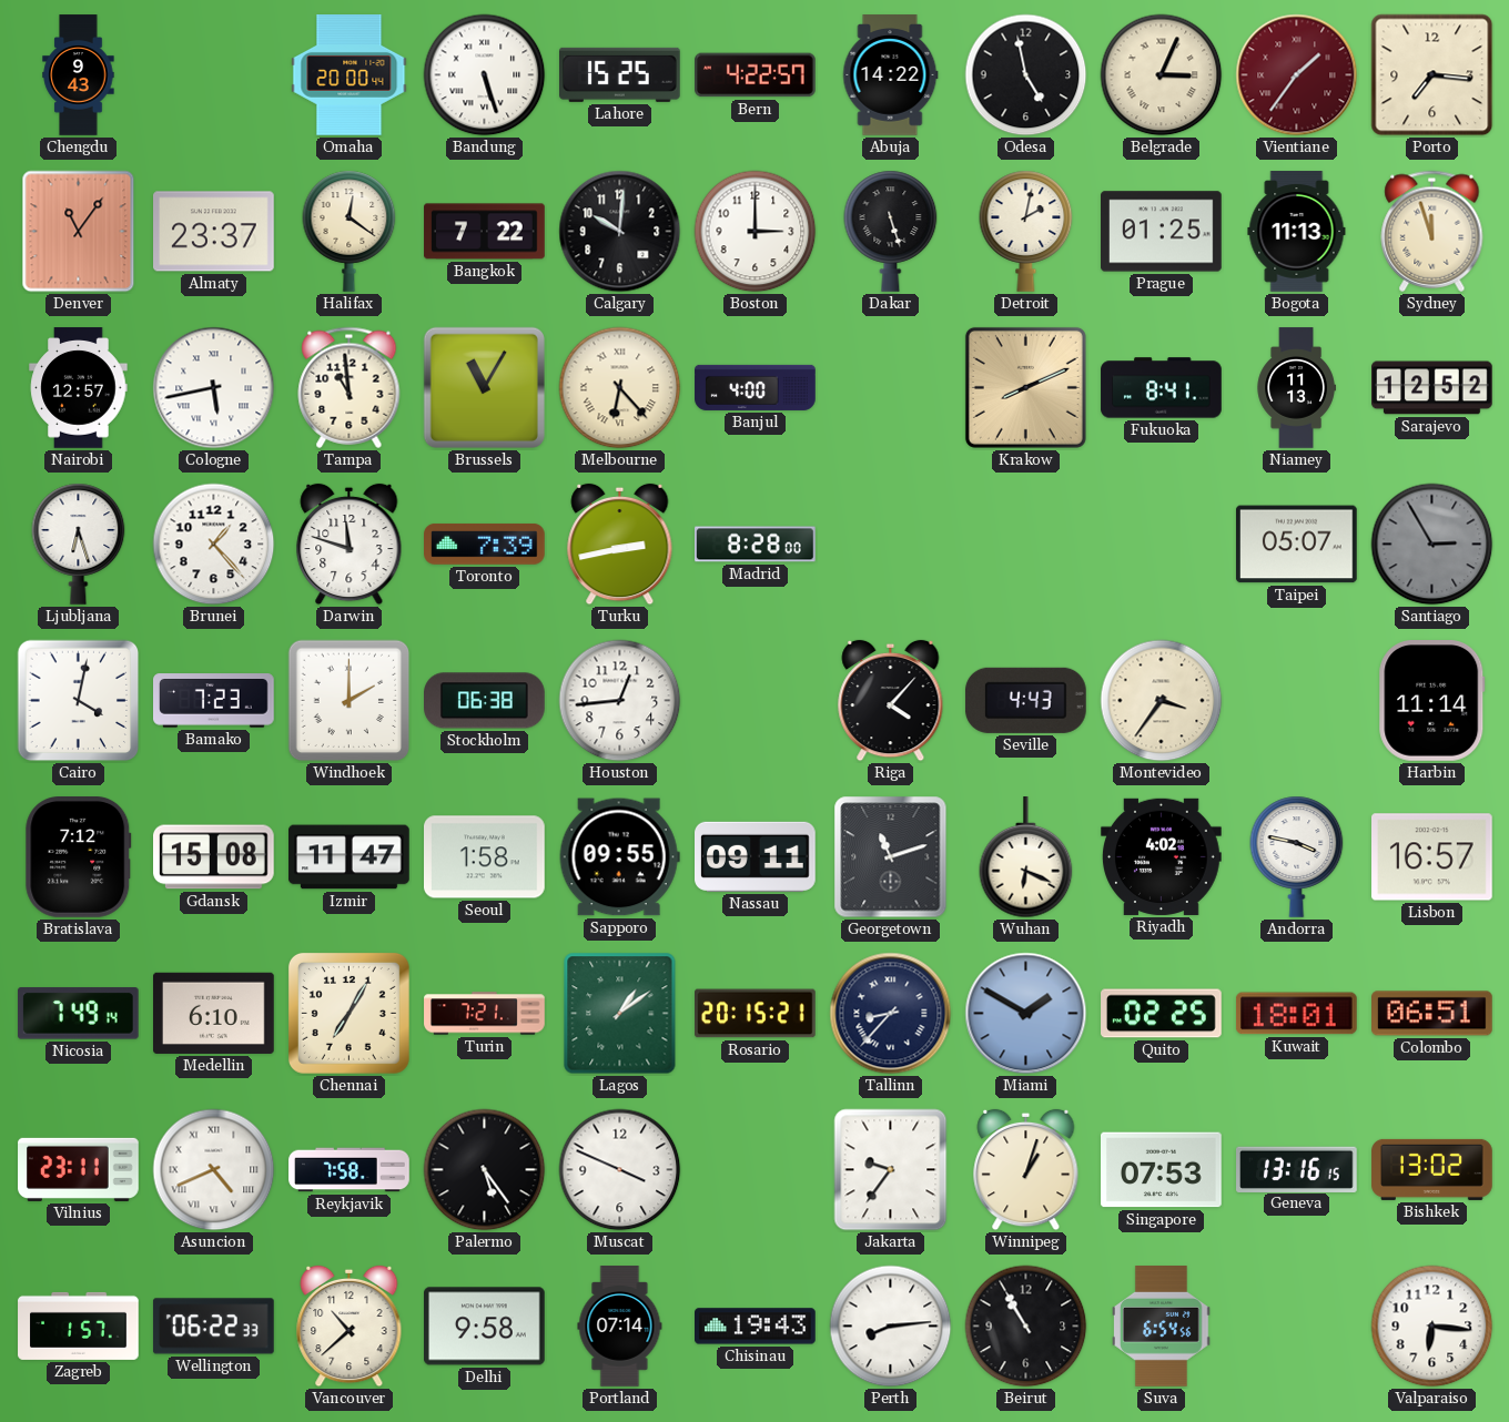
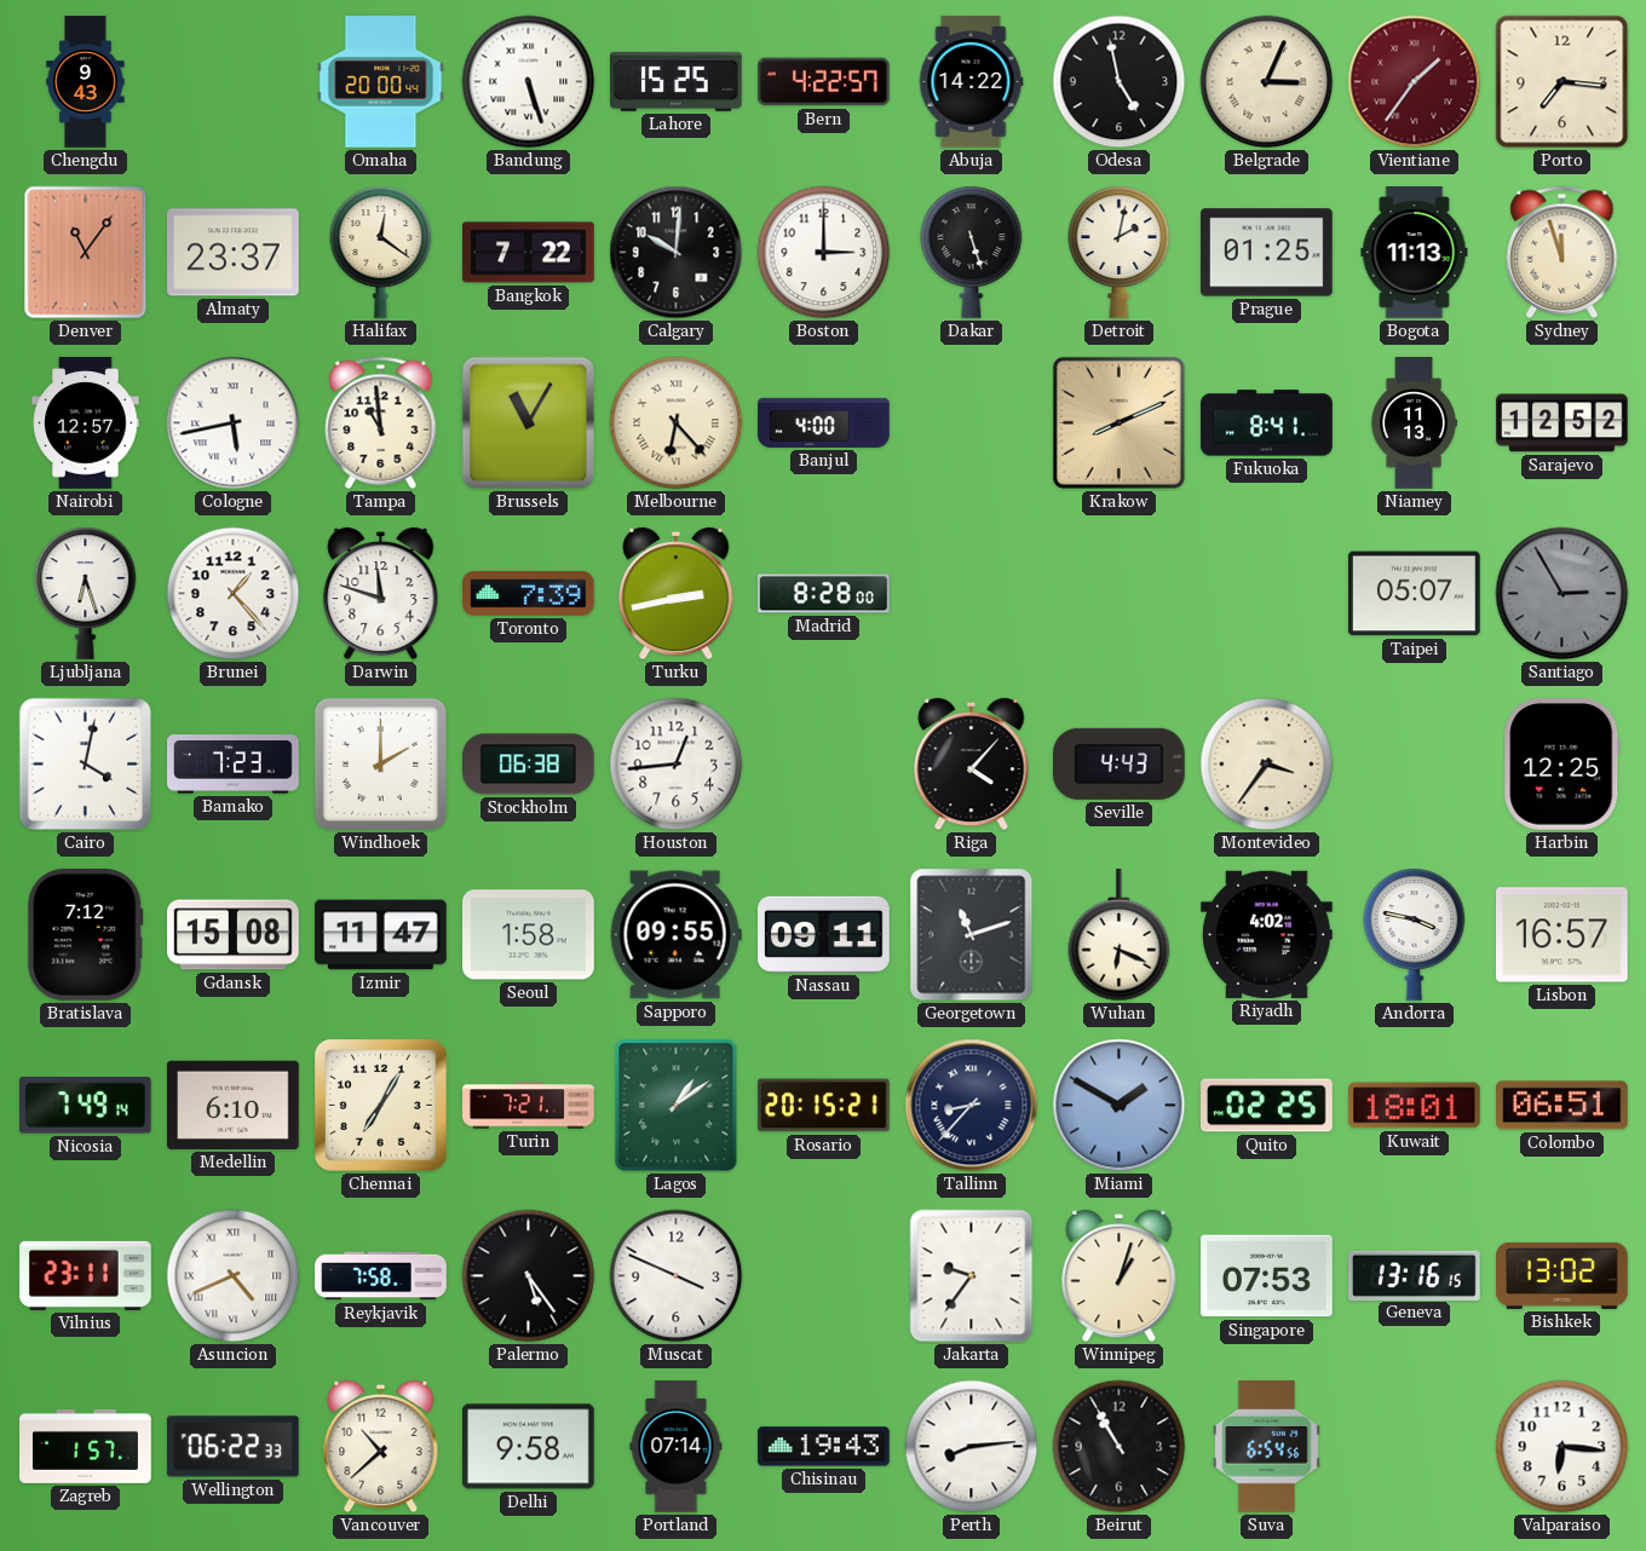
Harbin: 11:14 -> 12:25
